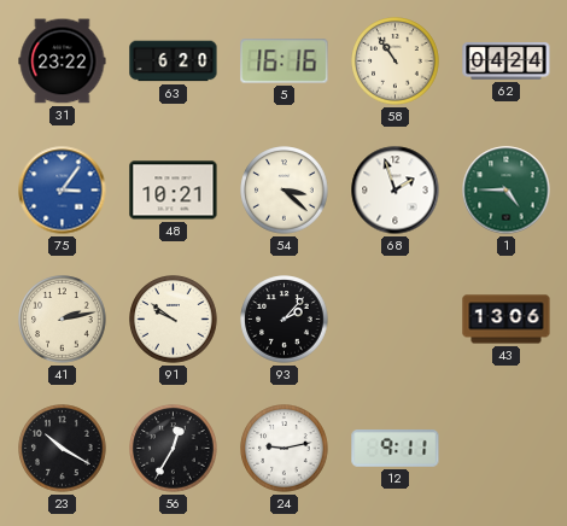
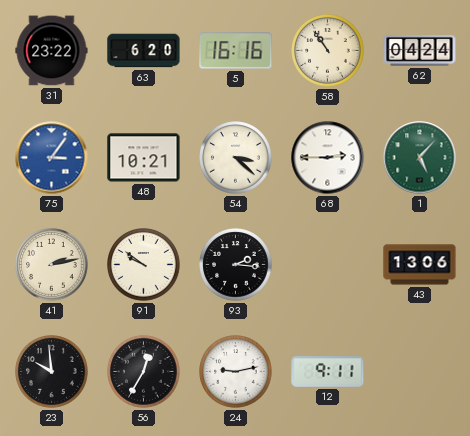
68: 1:57 -> 2:45
1: 4:45 -> 5:07
93: 2:07 -> 2:16
23: 10:20 -> 9:59
